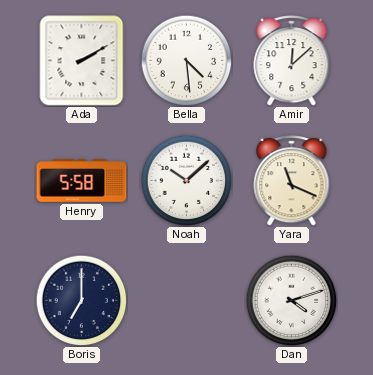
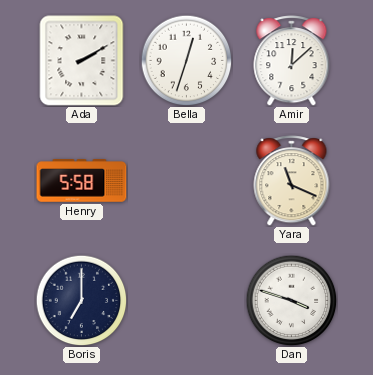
Bella: 4:29 -> 12:33
Noah: 10:08 -> none
Dan: 4:12 -> 3:48
